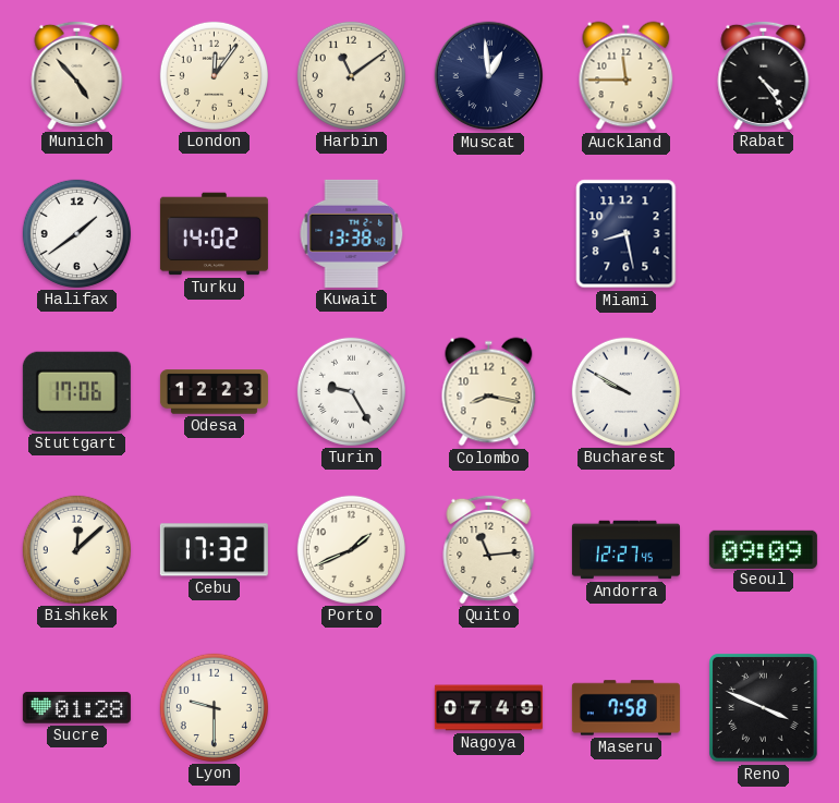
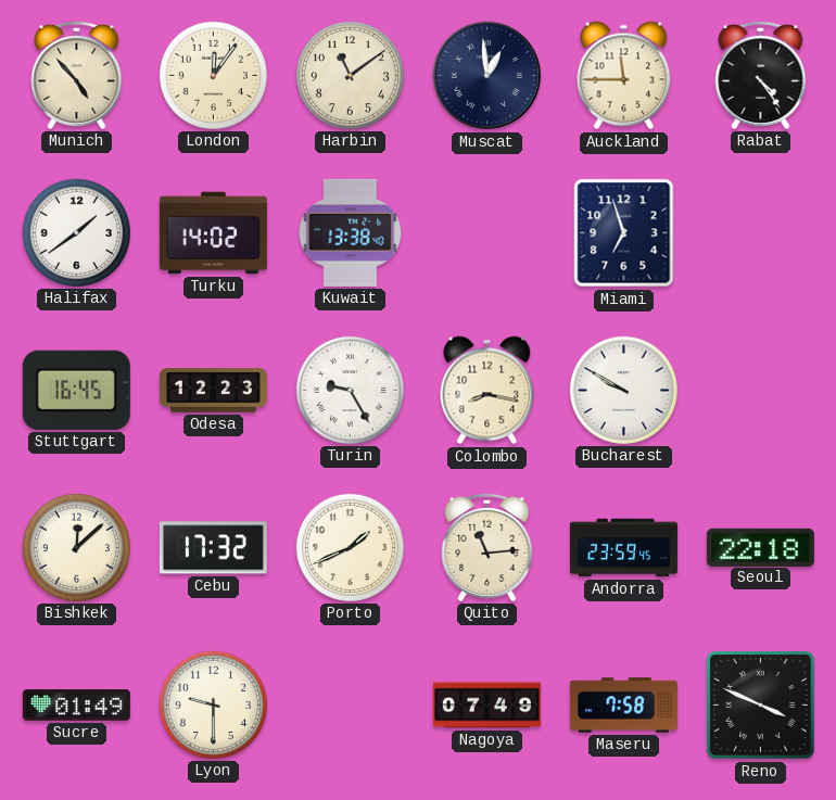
Miami: 8:28 -> 6:57
Stuttgart: 17:06 -> 16:45
Andorra: 12:27 -> 23:59
Seoul: 09:09 -> 22:18
Sucre: 01:28 -> 01:49
